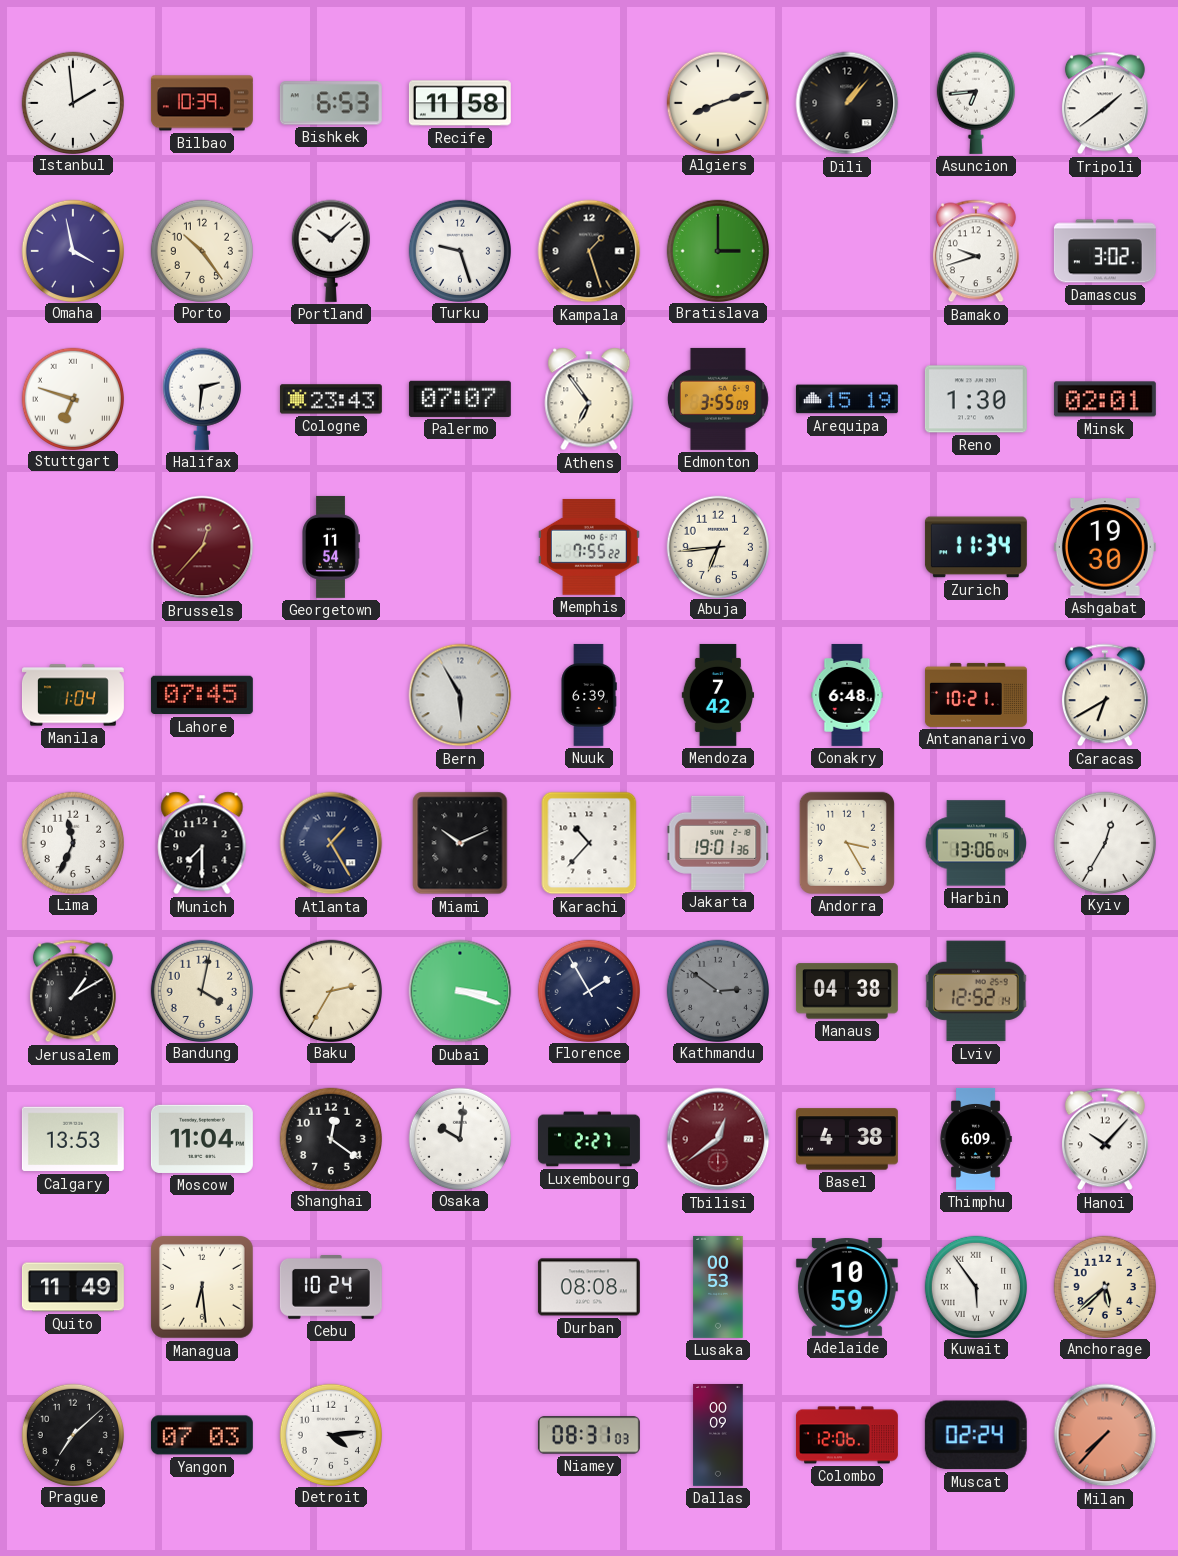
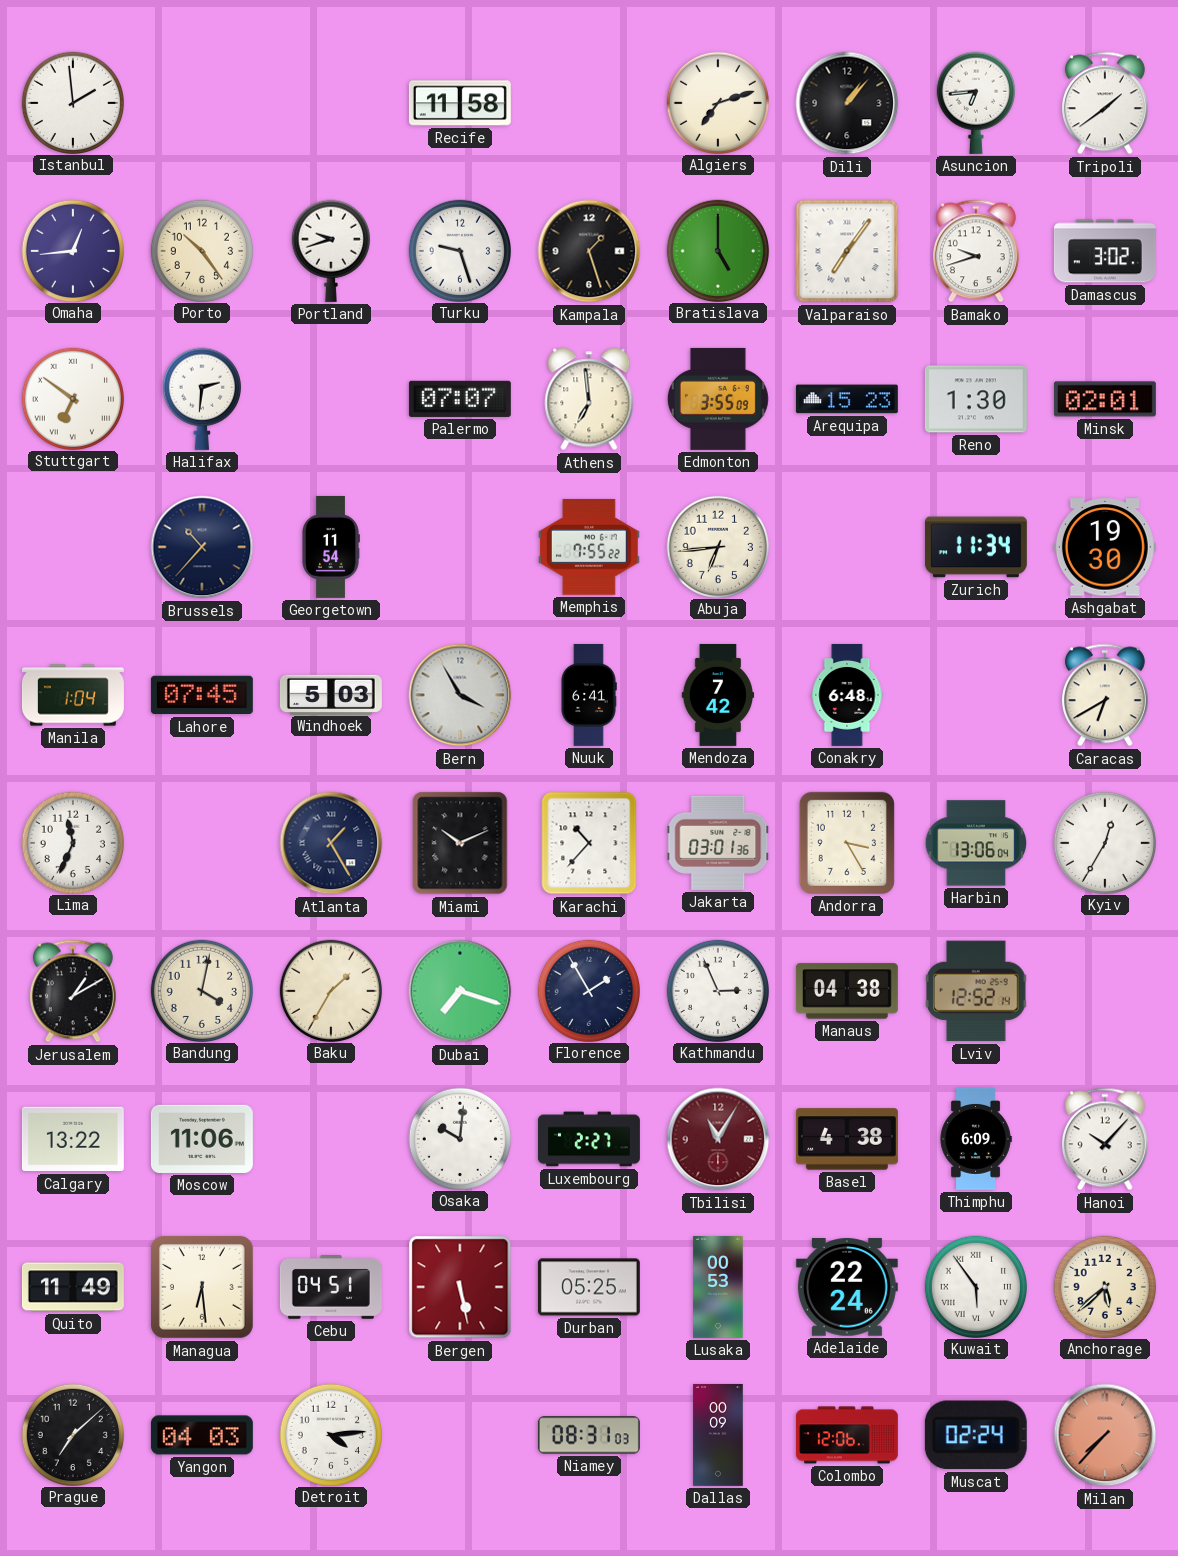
Bilbao: 10:39 -> none
Bishkek: 6:53 -> none
Algiers: 8:12 -> 7:12
Omaha: 3:58 -> 12:44
Portland: 10:08 -> 9:42
Bratislava: 3:00 -> 5:00
Valparaiso: none -> 7:06
Stuttgart: 6:48 -> 6:51
Cologne: 23:43 -> none
Athens: 6:54 -> 6:59
Arequipa: 15:19 -> 15:23
Brussels: 12:37 -> 10:37
Brussels dial: burgundy -> navy
Windhoek: none -> 5:03
Bern: 5:55 -> 3:55
Nuuk: 6:39 -> 6:41
Antananarivo: 10:21 -> none
Munich: 7:30 -> none
Jakarta: 19:01 -> 03:01
Baku: 2:35 -> 1:35
Dubai: 3:18 -> 7:18
Kathmandu: 2:51 -> 2:56
Kathmandu dial: grey -> white
Calgary: 13:53 -> 13:22
Moscow: 11:04 -> 11:06
Shanghai: 12:21 -> none
Tbilisi: 12:39 -> 11:05
Cebu: 10:24 -> 04:51
Bergen: none -> 5:28
Durban: 08:08 -> 05:25
Adelaide: 10:59 -> 22:24
Yangon: 07:03 -> 04:03
